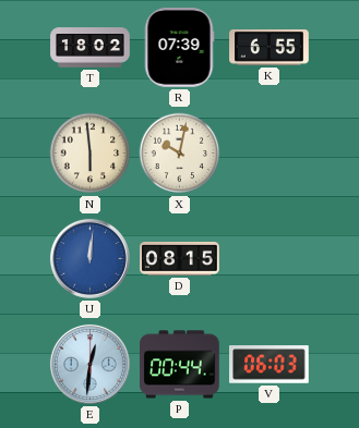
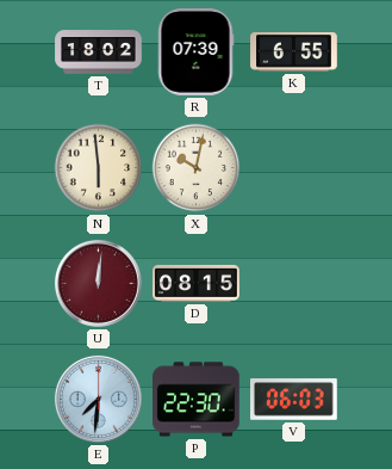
U dial: blue -> burgundy
E: 12:31 -> 7:31
P: 00:44 -> 22:30
